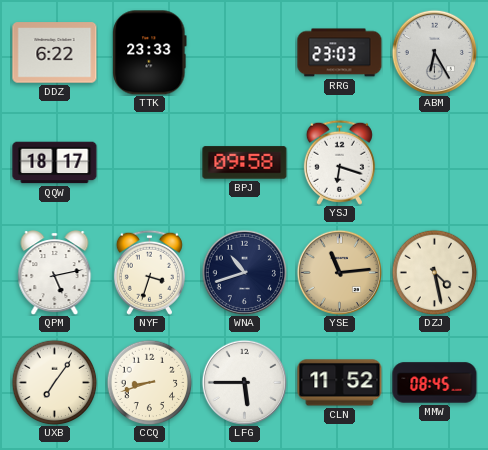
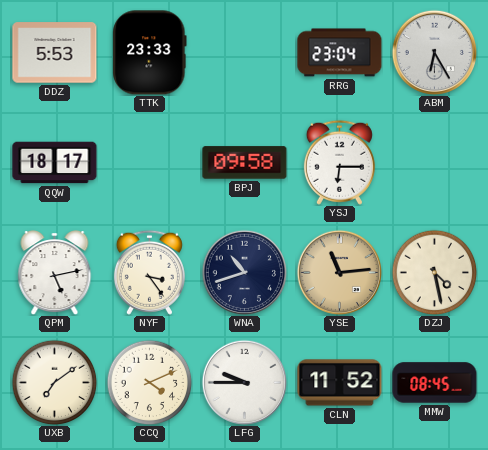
DDZ: 6:22 -> 5:53
RRG: 23:03 -> 23:04
YSJ: 6:18 -> 6:15
NYF: 3:33 -> 3:24
UXB: 7:06 -> 7:09
CCQ: 8:42 -> 4:11
LFG: 5:45 -> 9:45
